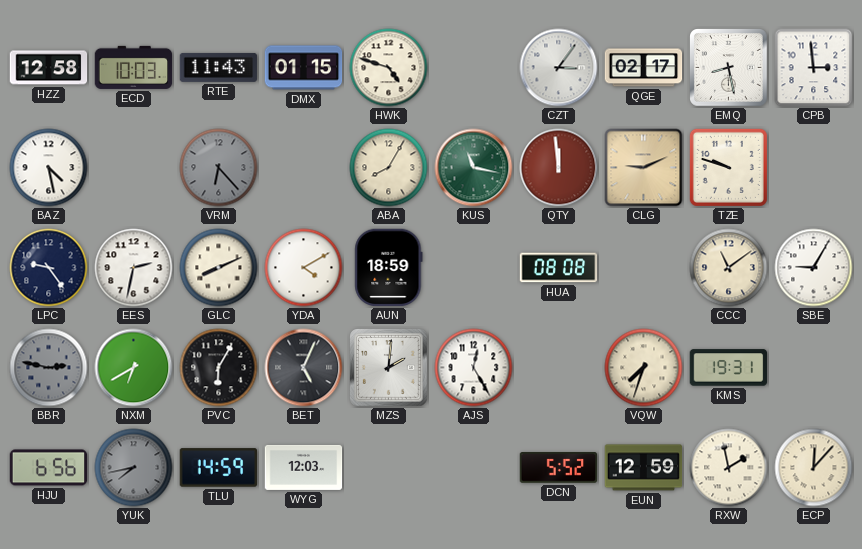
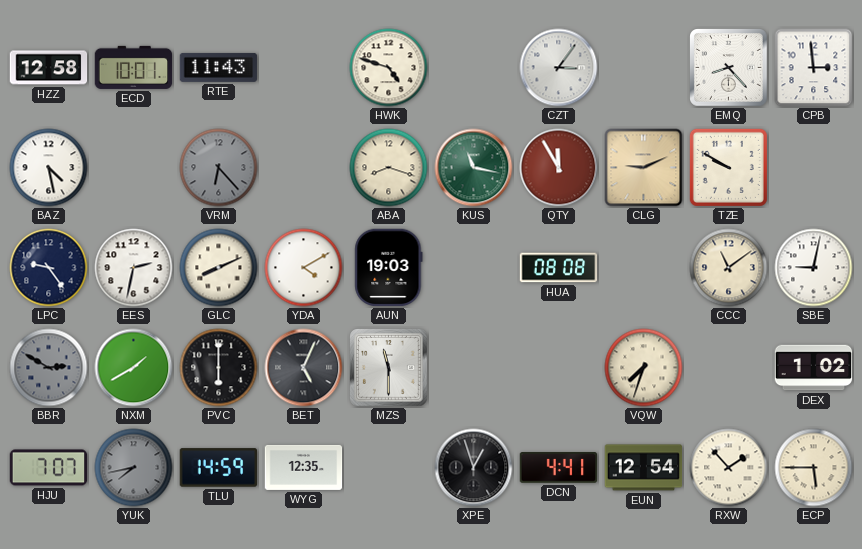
ECD: 10:03 -> 10:01
DMX: 01:15 -> none
QGE: 02:17 -> none
EMQ: 8:28 -> 8:23
ABA: 8:05 -> 8:18
QTY: 11:59 -> 11:55
TZE: 9:48 -> 9:50
AUN: 18:59 -> 19:03
SBE: 9:05 -> 9:02
BBR: 2:47 -> 2:50
NXM: 6:40 -> 1:40
PVC: 6:05 -> 6:00
MZS: 2:01 -> 11:30
AJS: 12:25 -> none
KMS: 19:31 -> none
DEX: none -> 1:02
HJU: 6:56 -> 7:07
WYG: 12:03 -> 12:35
XPE: none -> 12:57
DCN: 5:52 -> 4:41
EUN: 12:59 -> 12:54
RXW: 1:58 -> 1:53
ECP: 12:07 -> 5:45
